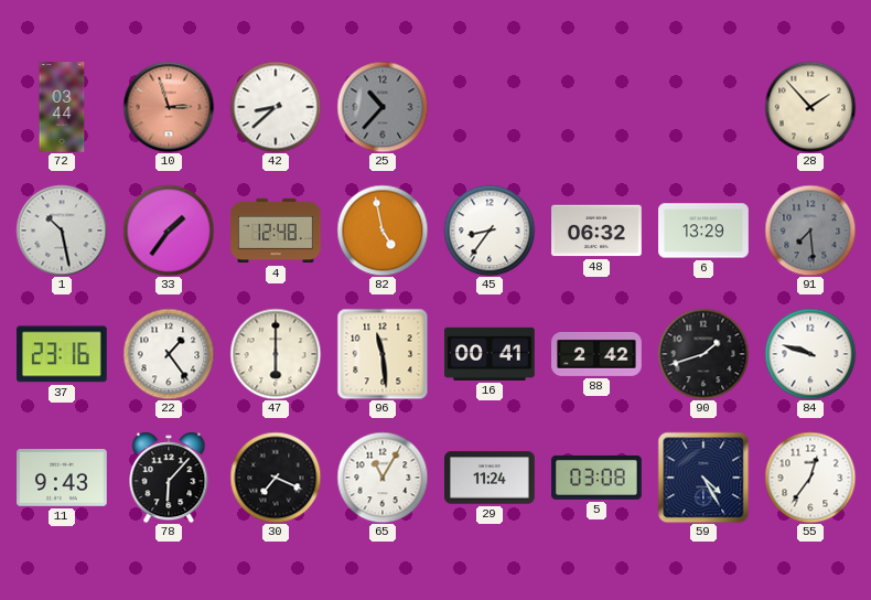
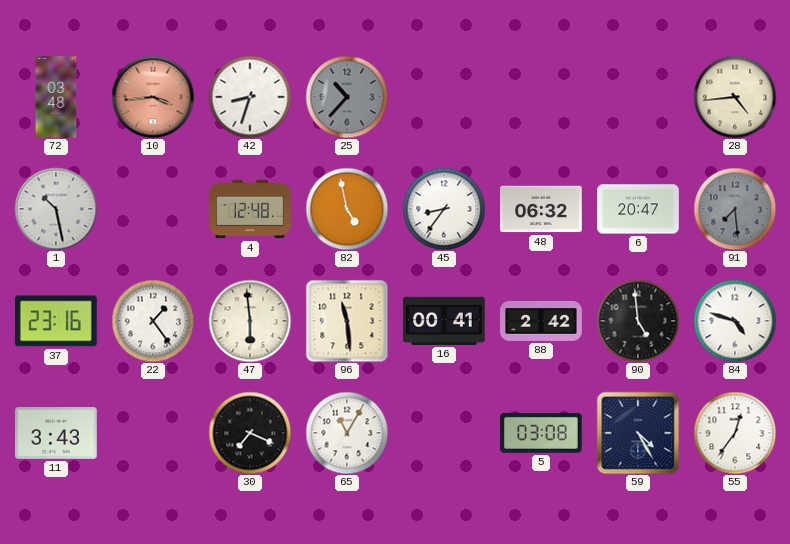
72: 03:44 -> 03:48
10: 2:57 -> 3:44
42: 8:38 -> 8:33
28: 1:53 -> 4:44
33: 1:36 -> none
6: 13:29 -> 20:47
47: 6:00 -> 5:59
90: 1:42 -> 4:59
84: 9:48 -> 4:48
11: 9:43 -> 3:43
78: 6:07 -> none
29: 11:24 -> none
